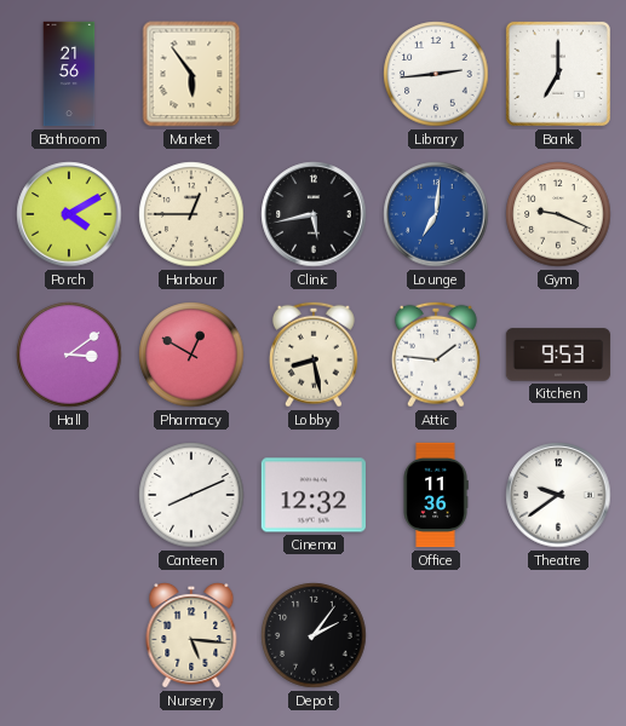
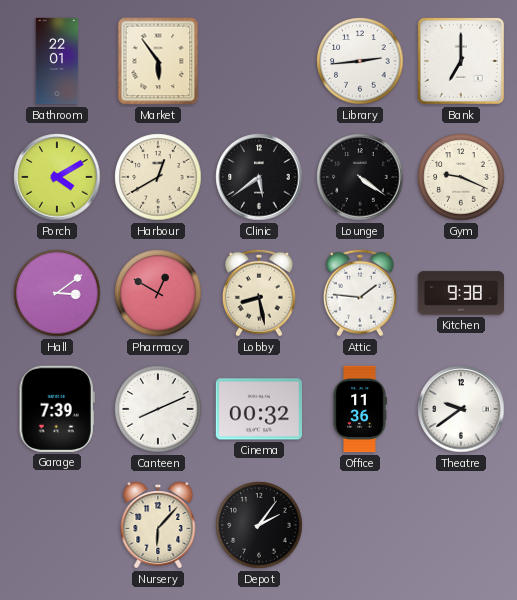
Bathroom: 21:56 -> 22:01
Harbour: 12:45 -> 12:40
Clinic: 5:43 -> 5:39
Lounge: 7:01 -> 4:21
Lounge dial: blue -> black
Kitchen: 9:53 -> 9:38
Garage: none -> 7:39
Cinema: 12:32 -> 00:32
Nursery: 5:16 -> 6:07
